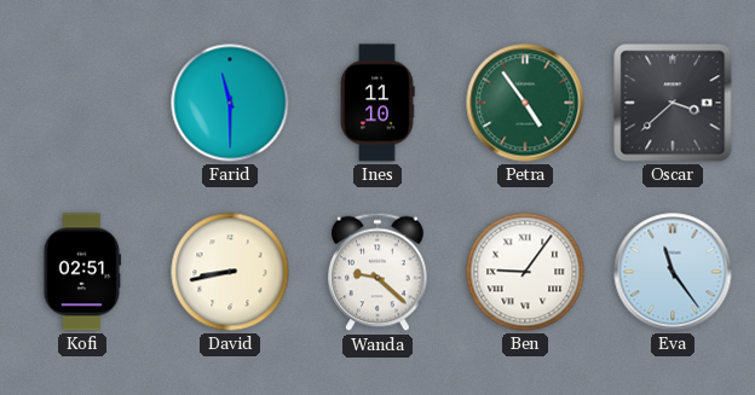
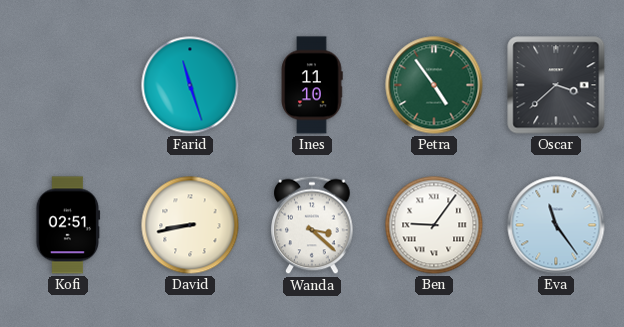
Farid: 11:30 -> 11:27
Wanda: 9:22 -> 3:22
